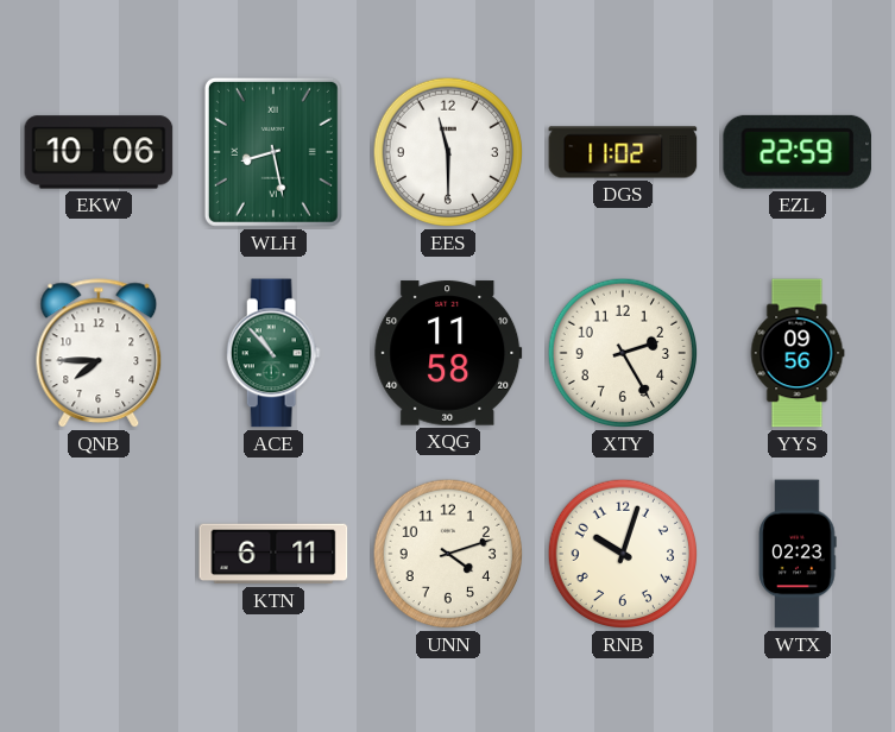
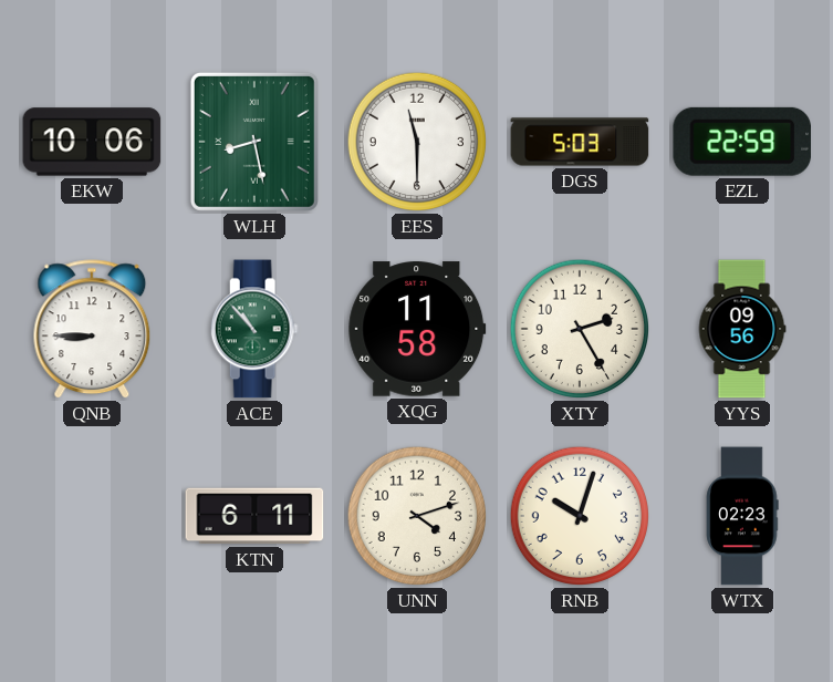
DGS: 11:02 -> 5:03
QNB: 7:45 -> 8:45
